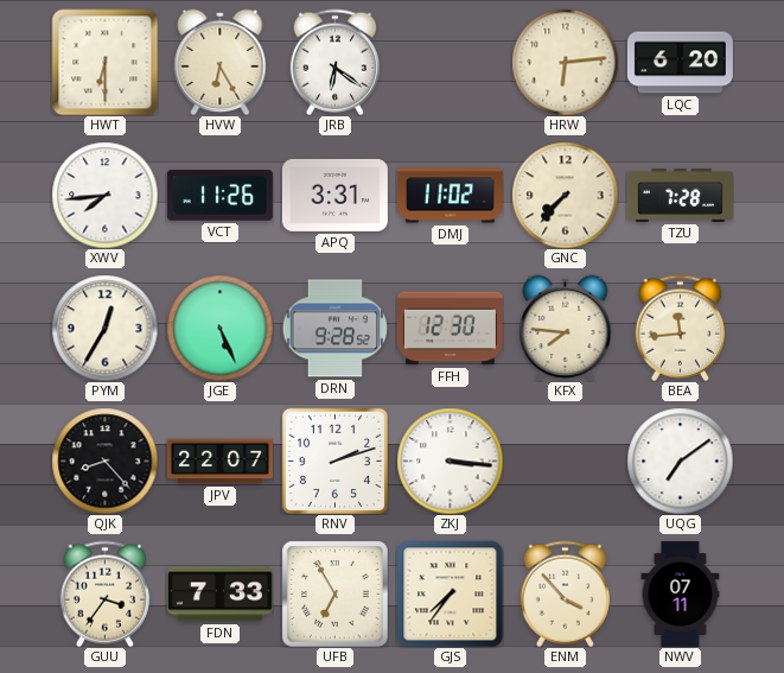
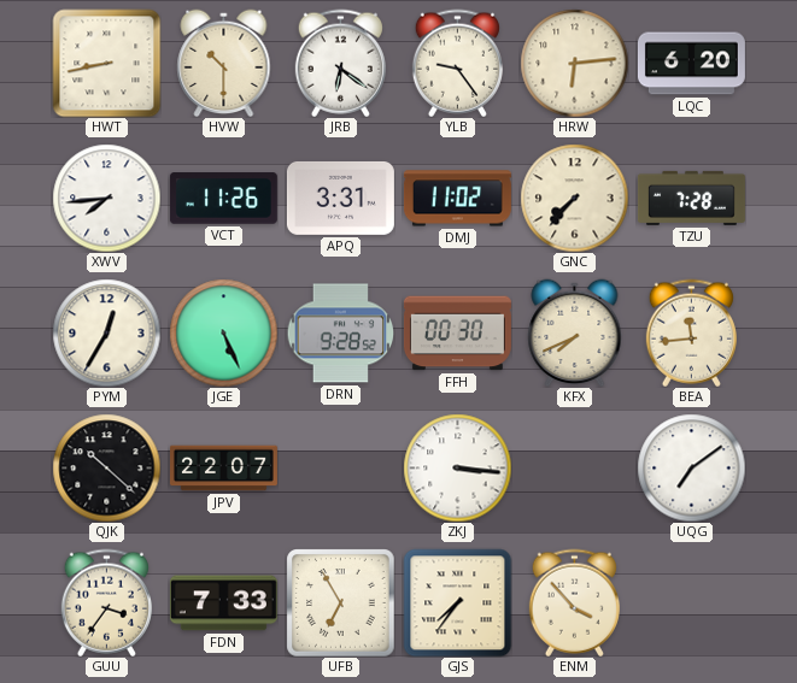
HWT: 6:30 -> 8:43
HVW: 6:25 -> 10:30
YLB: none -> 9:24
FFH: 12:30 -> 00:30
KFX: 7:46 -> 7:41
QJK: 8:23 -> 10:22
RNV: 2:12 -> none
NWV: 07:11 -> none
